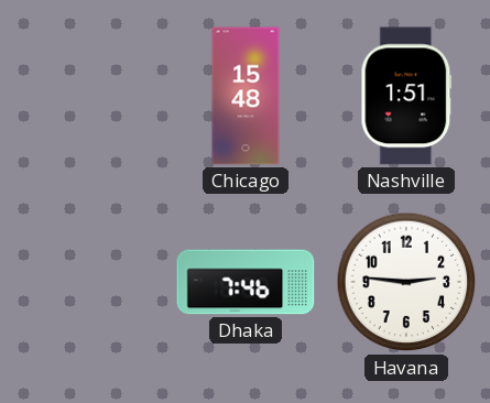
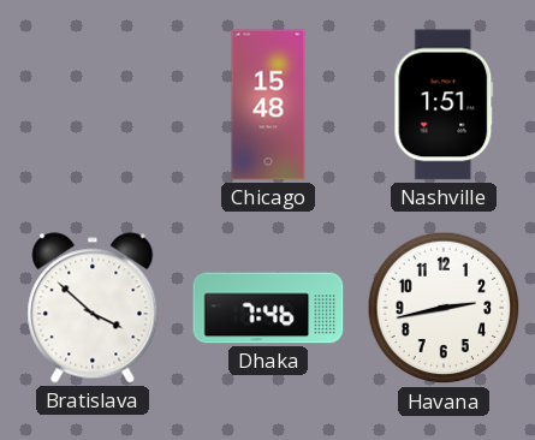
Bratislava: none -> 3:52
Havana: 2:46 -> 2:43
